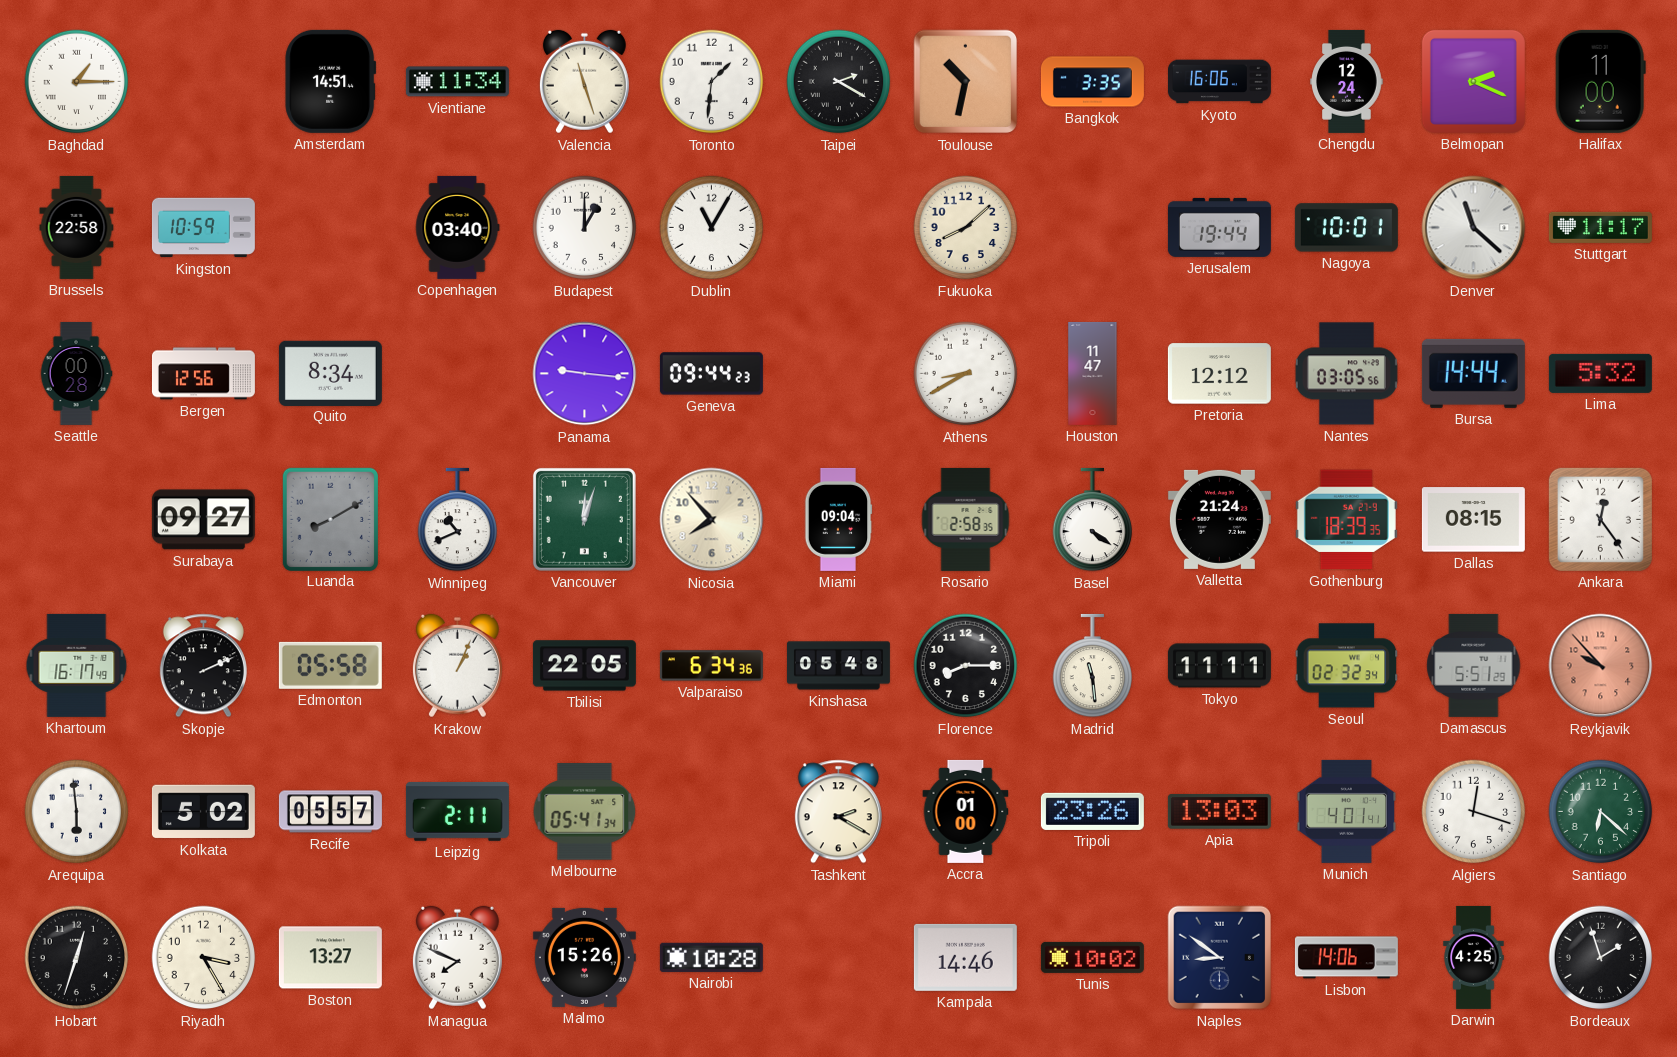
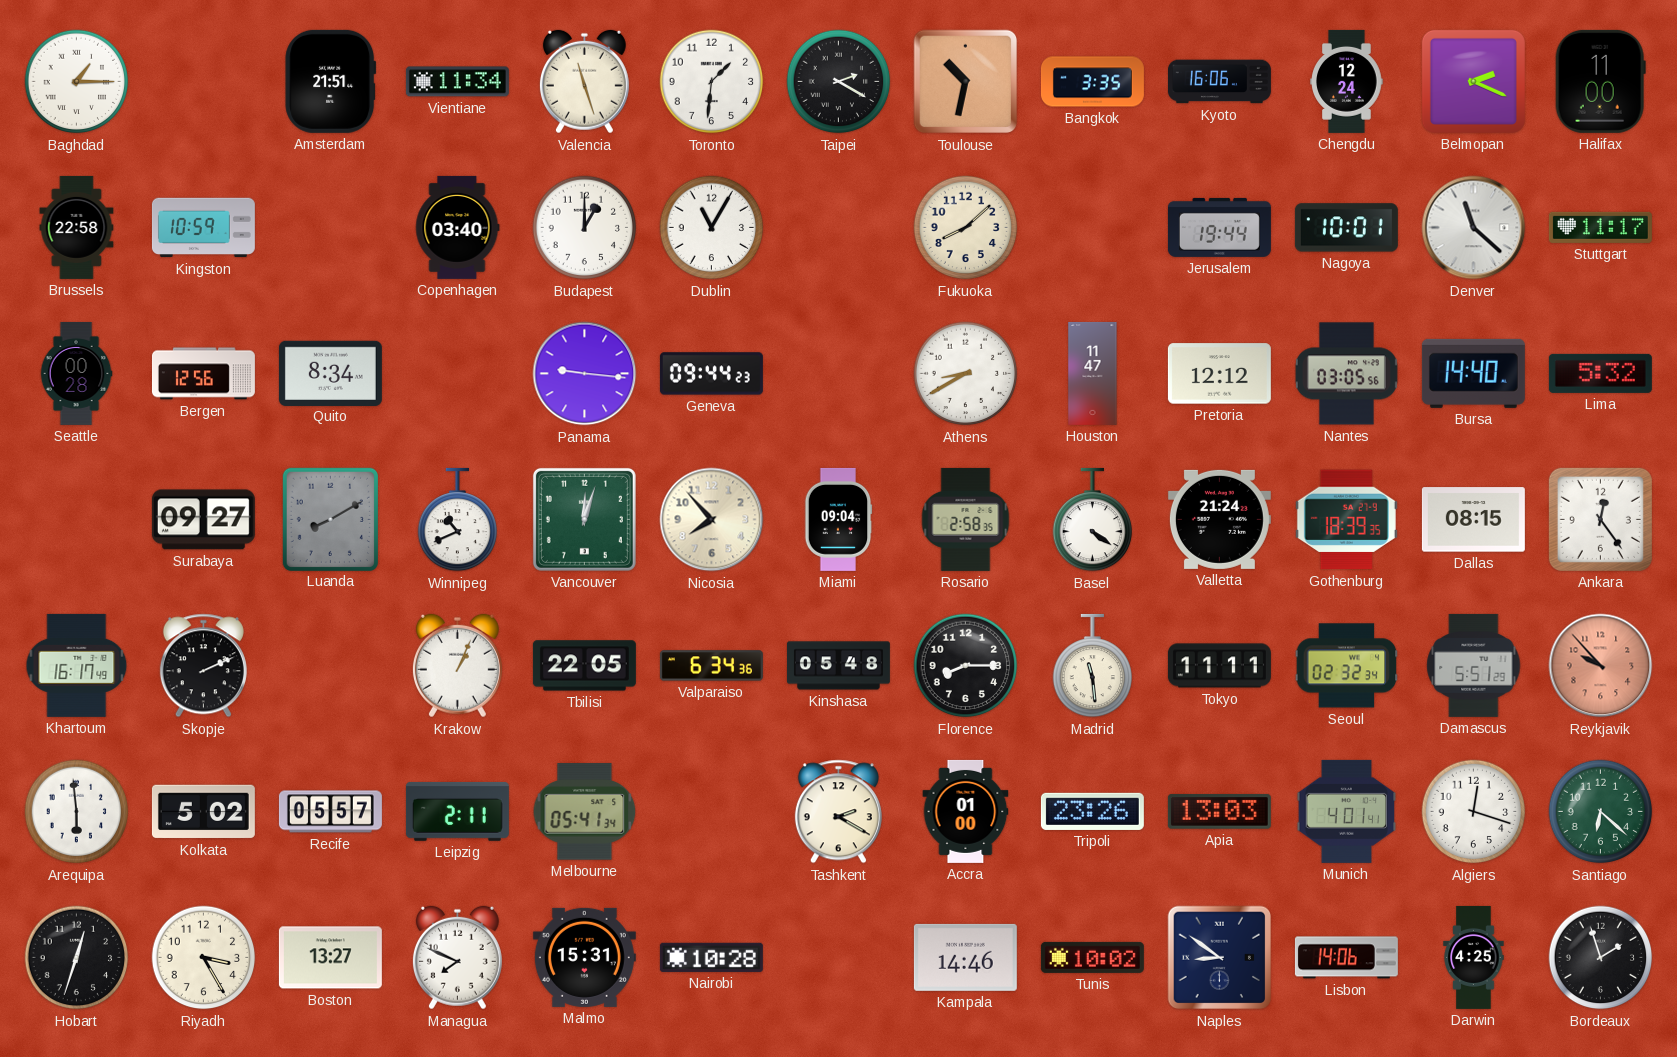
Amsterdam: 14:51 -> 21:51
Bursa: 14:44 -> 14:40
Edmonton: 05:58 -> none
Malmo: 15:26 -> 15:31
